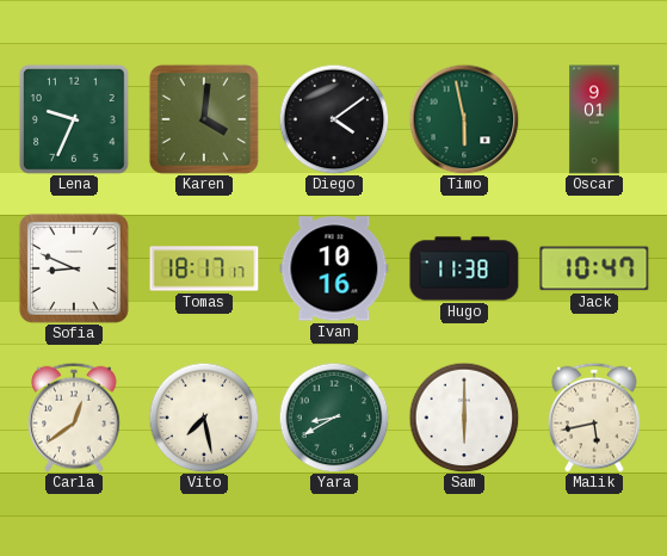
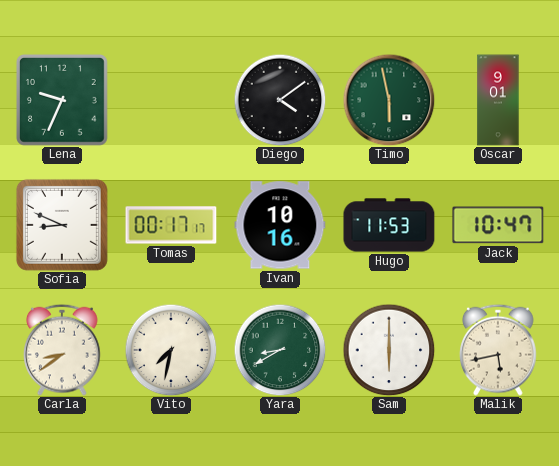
Karen: 4:01 -> none
Tomas: 18:17 -> 00:17
Hugo: 11:38 -> 11:53
Carla: 12:39 -> 8:39
Vito: 7:28 -> 7:32
